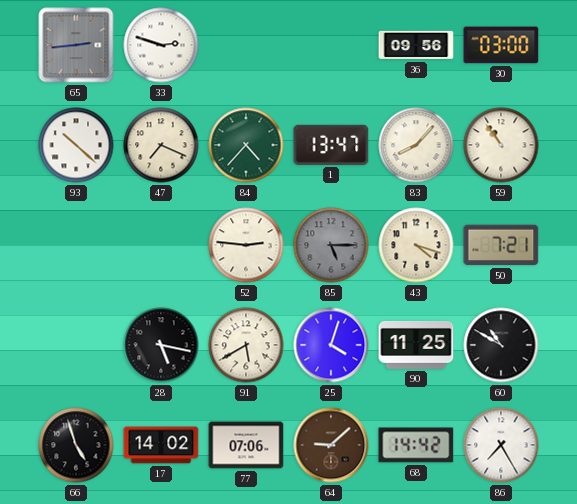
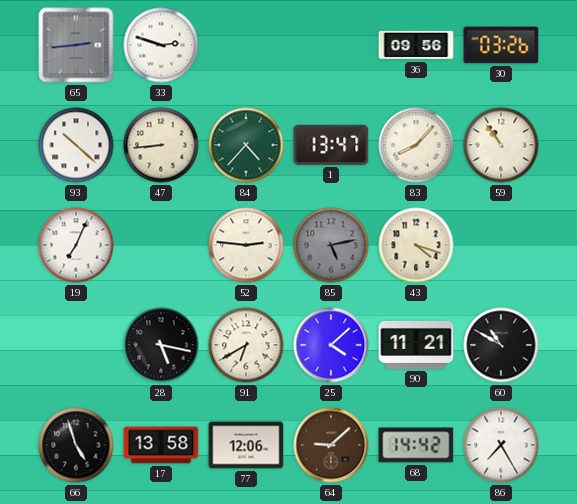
30: 03:00 -> 03:26
47: 7:19 -> 8:44
19: none -> 7:04
85: 5:15 -> 5:13
50: 7:21 -> none
91: 5:40 -> 6:40
25: 4:03 -> 4:08
90: 11:25 -> 11:21
17: 14:02 -> 13:58
77: 07:06 -> 12:06
